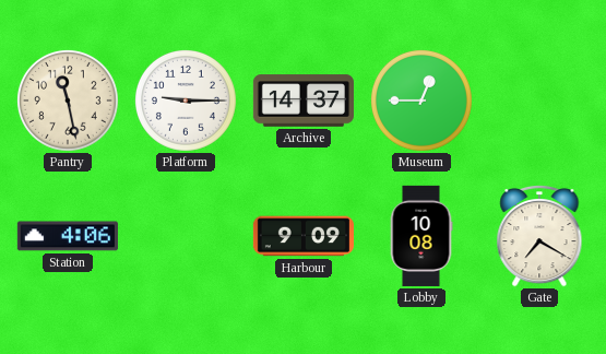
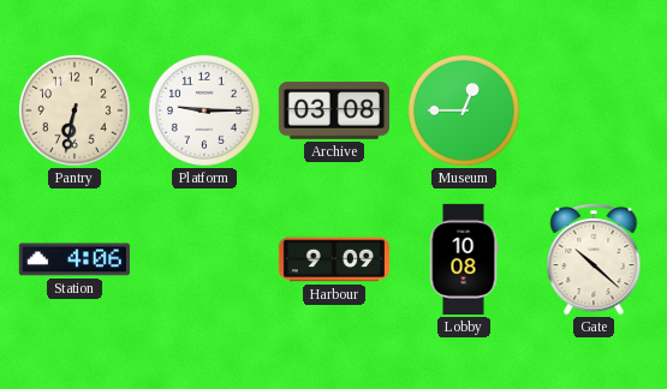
Pantry: 11:28 -> 6:32
Archive: 14:37 -> 03:08
Gate: 7:20 -> 10:22
